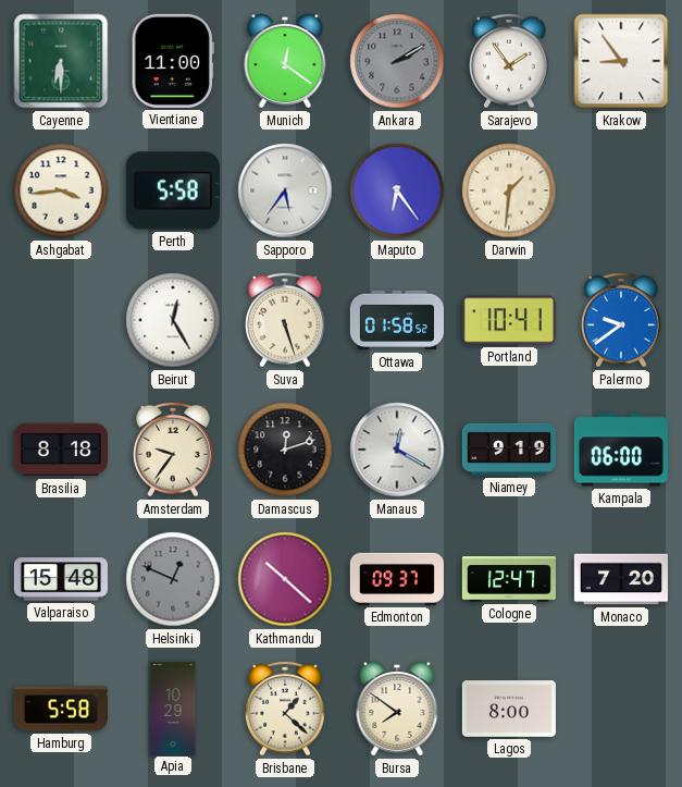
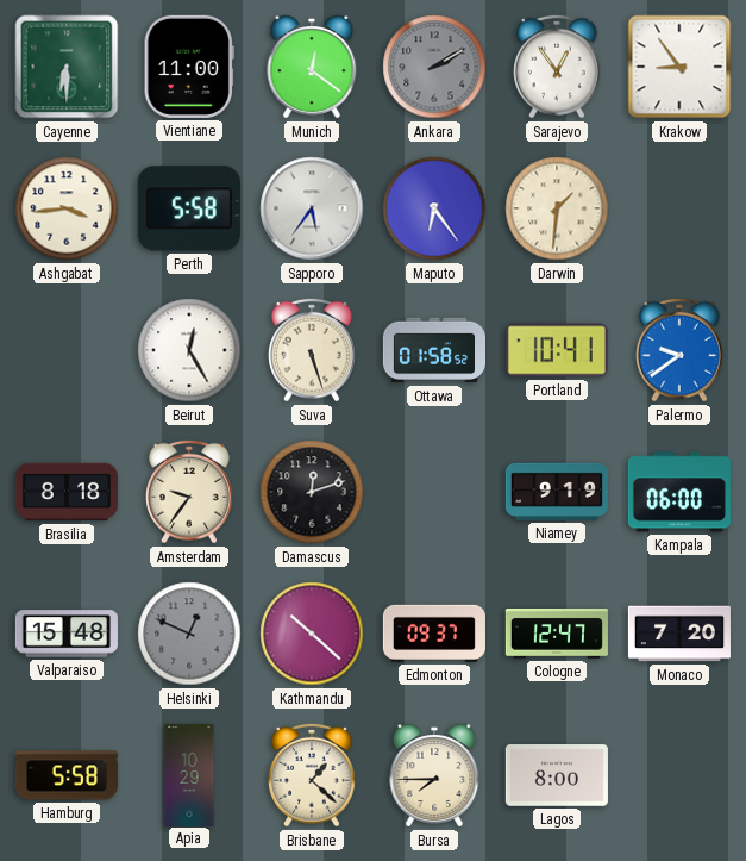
Sarajevo: 1:54 -> 12:54
Manaus: 12:20 -> none
Bursa: 7:51 -> 7:45
